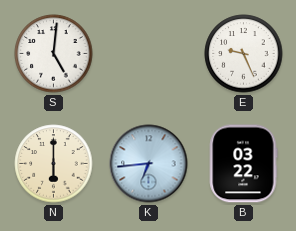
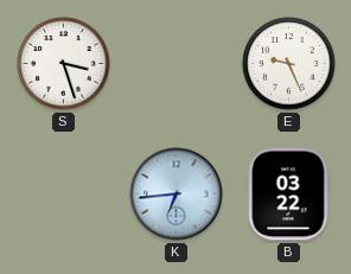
S: 5:01 -> 3:27
N: 6:00 -> none
